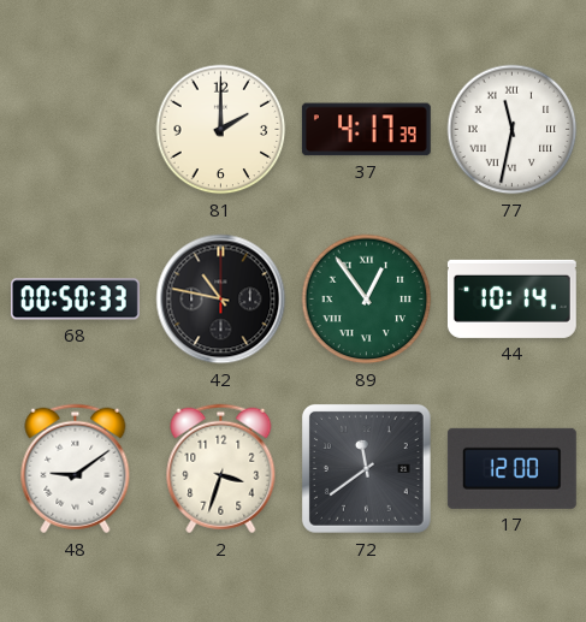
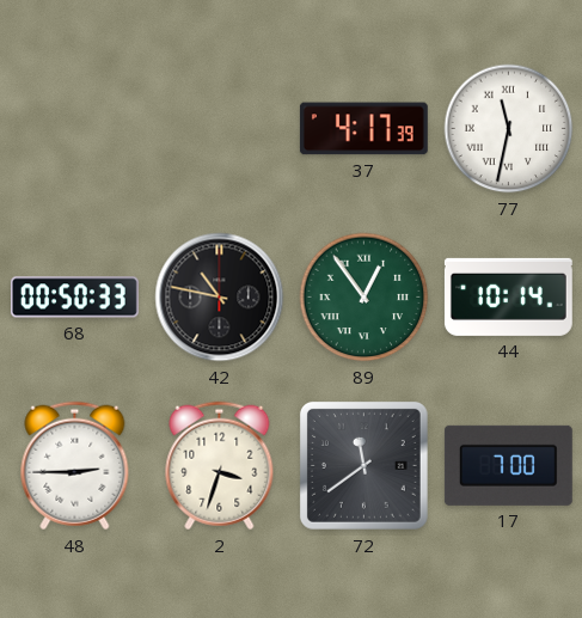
81: 2:00 -> none
48: 9:09 -> 2:45
17: 12:00 -> 7:00
